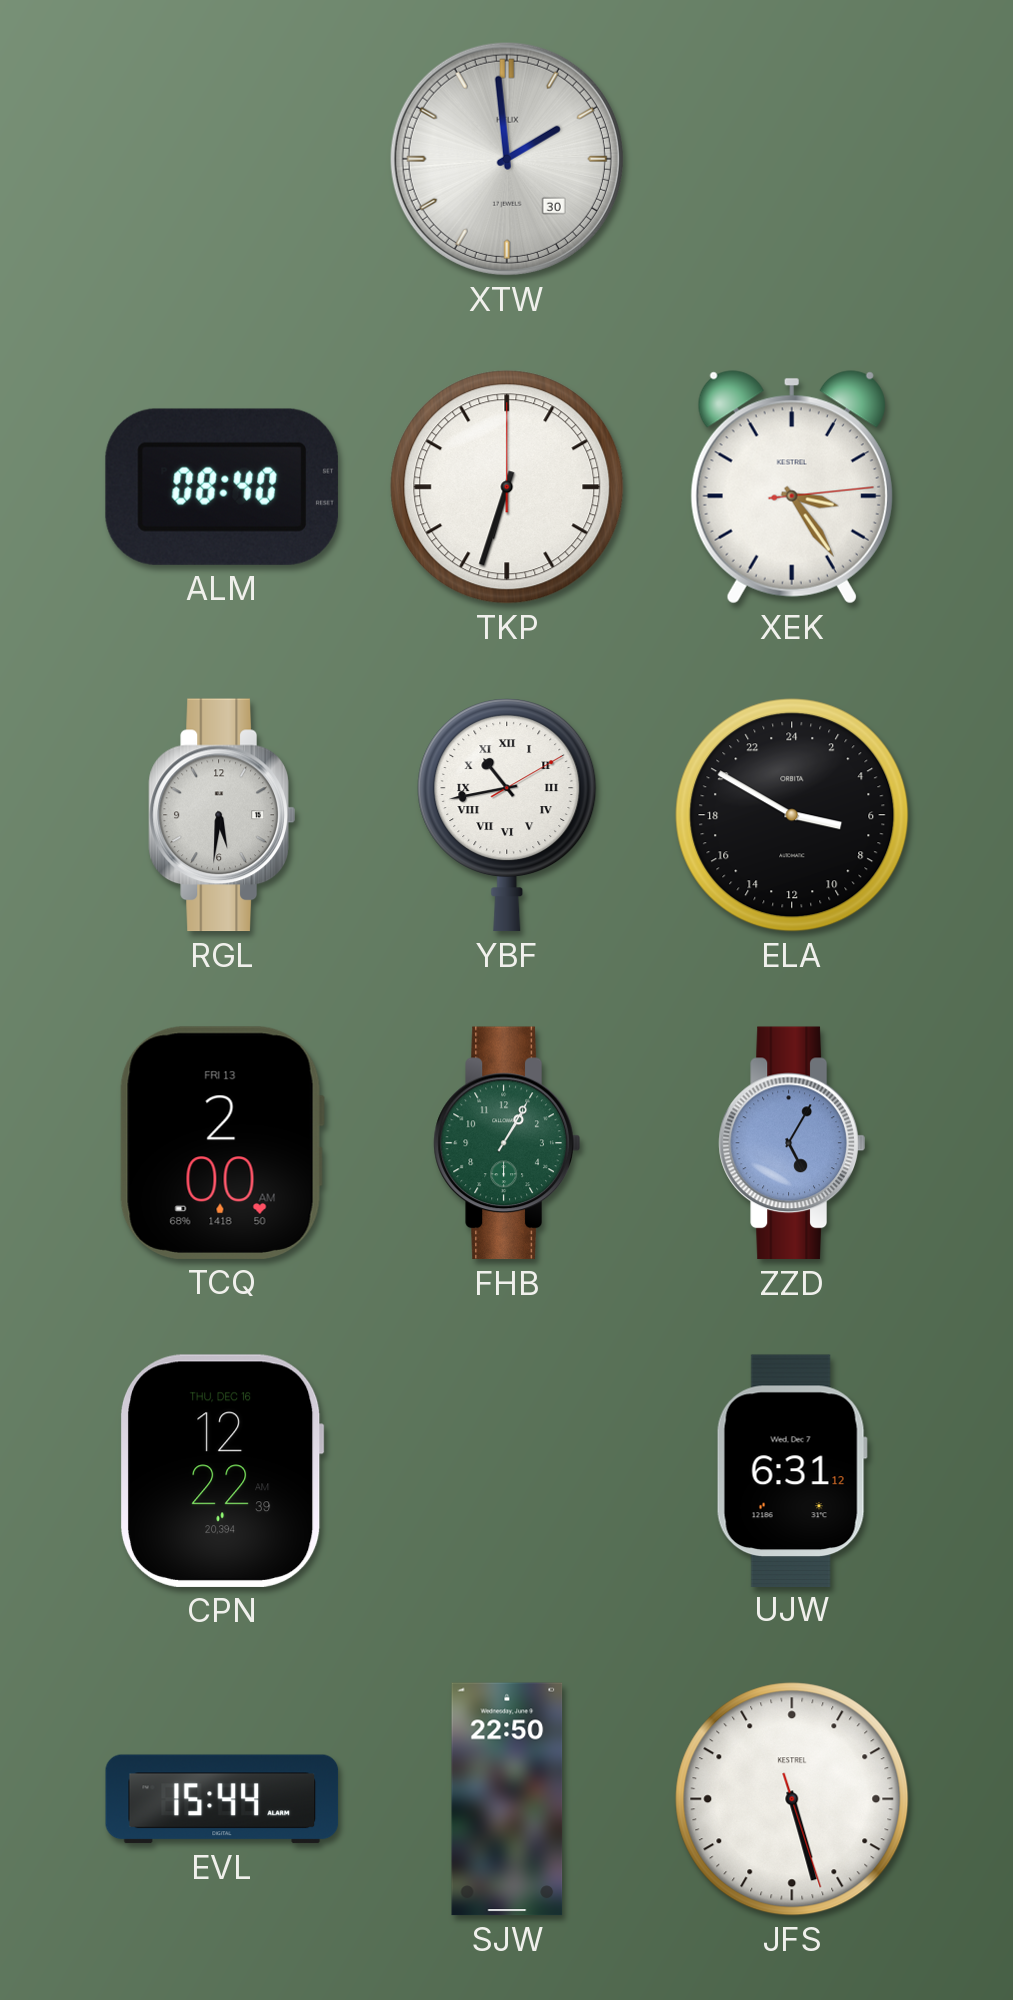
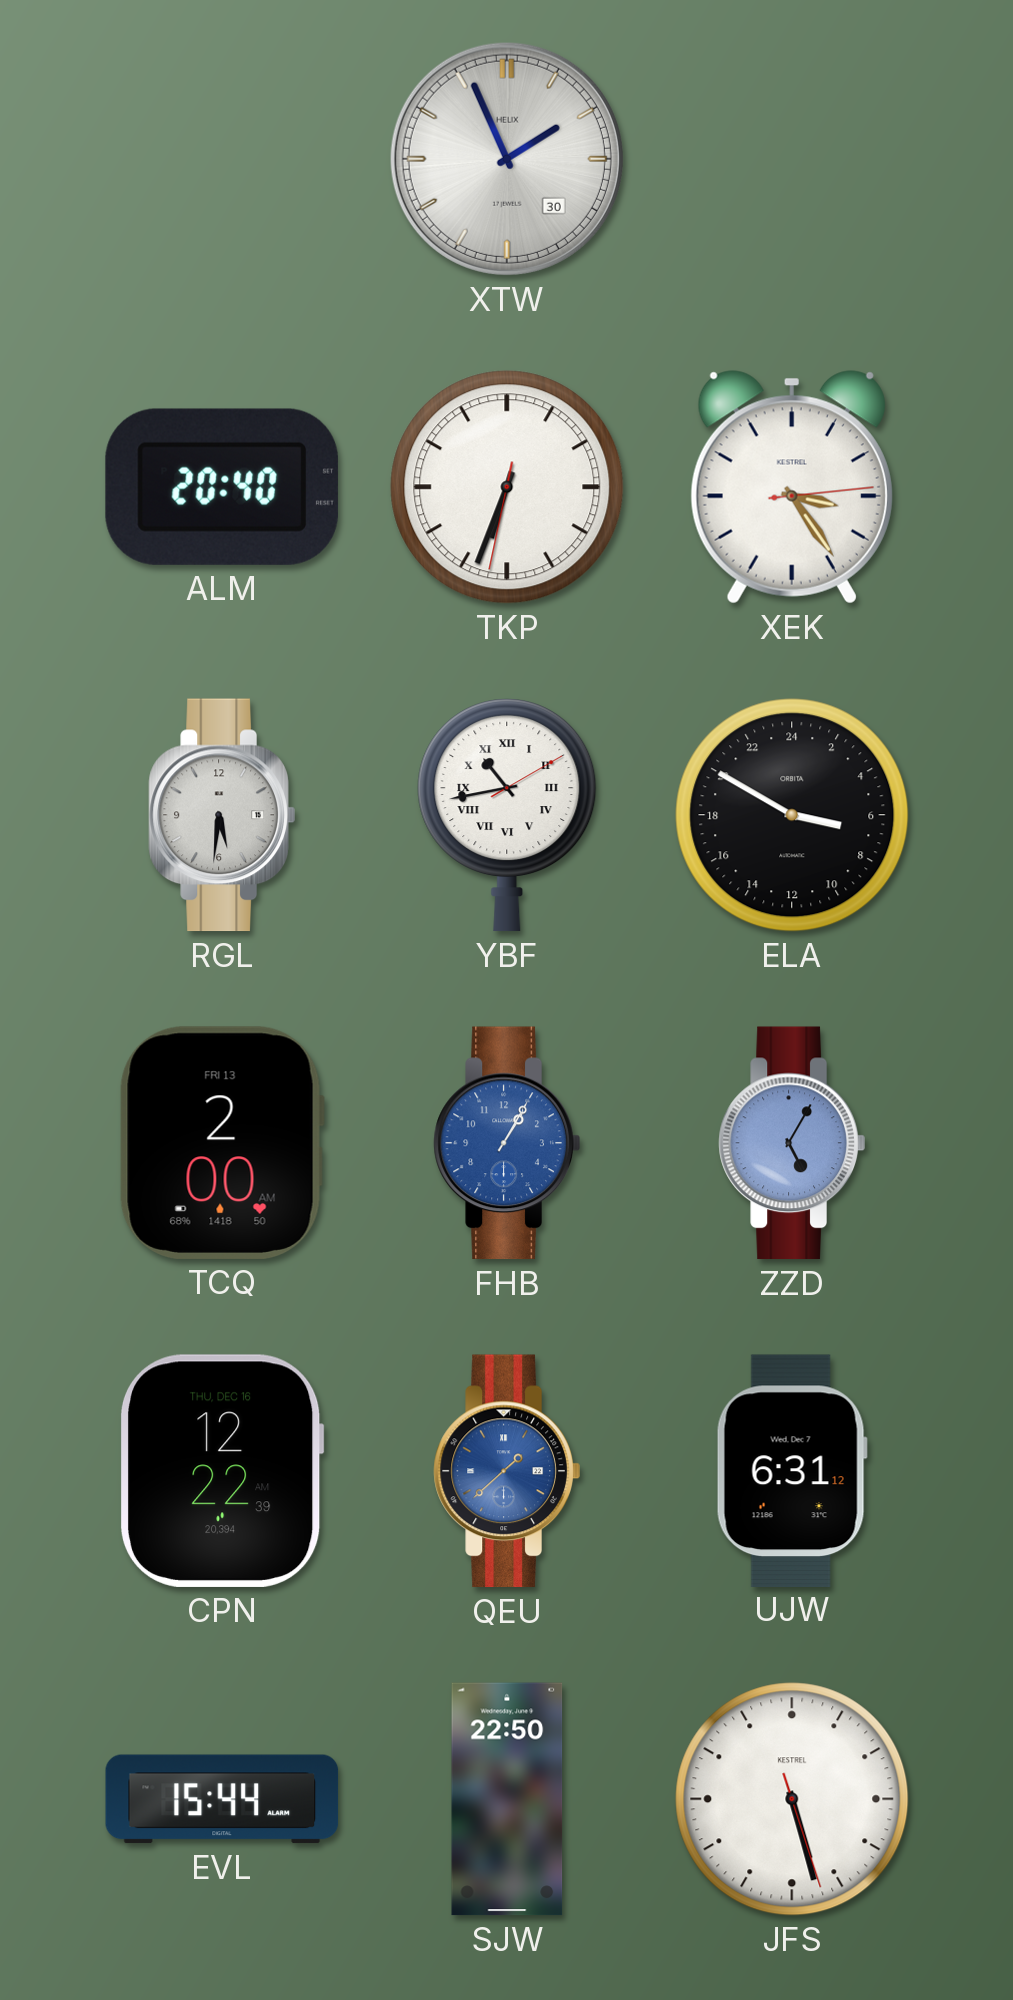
XTW: 1:59 -> 1:56
ALM: 08:40 -> 20:40
TKP: 6:33:00 -> 6:33:32
FHB dial: green -> blue
QEU: none -> 1:38
